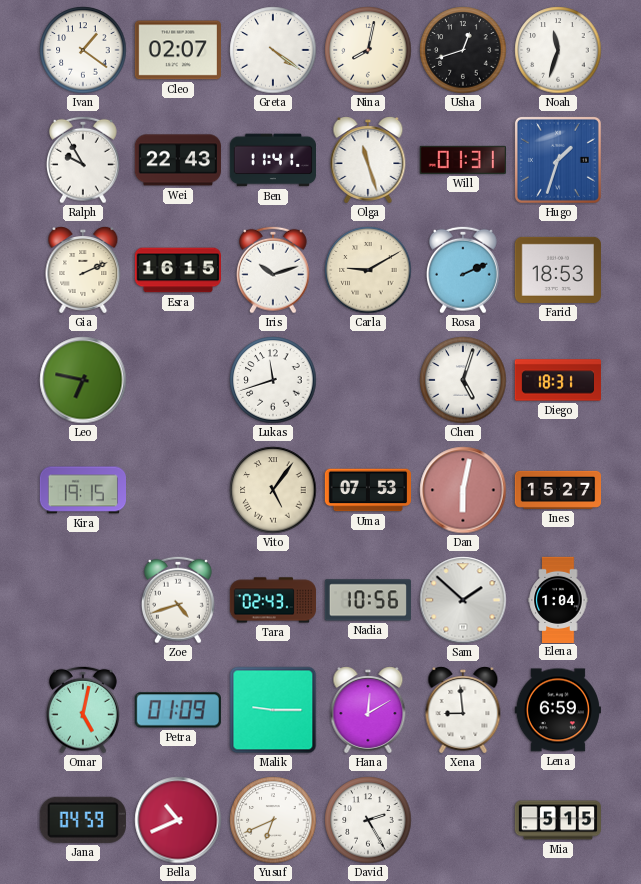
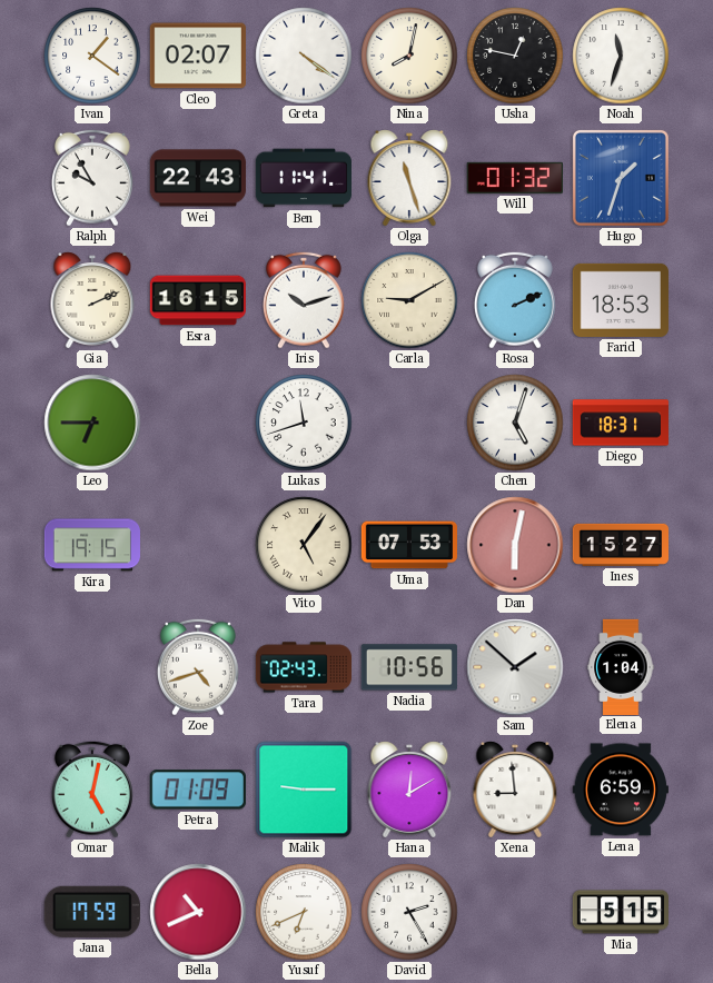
Usha: 12:42 -> 12:47
Will: 01:31 -> 01:32
Leo: 6:47 -> 6:45
Jana: 04:59 -> 17:59
